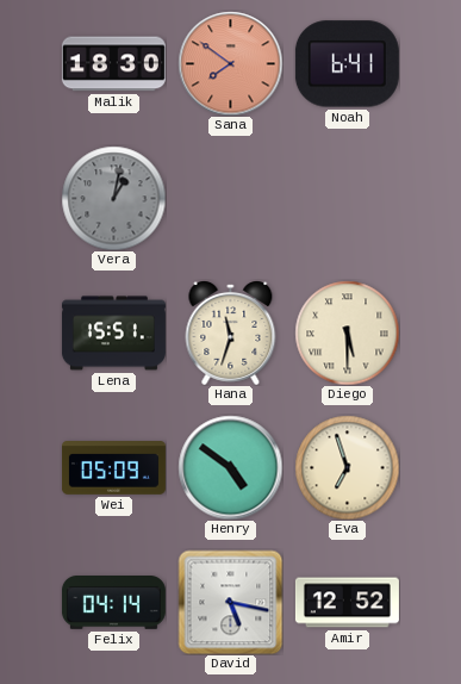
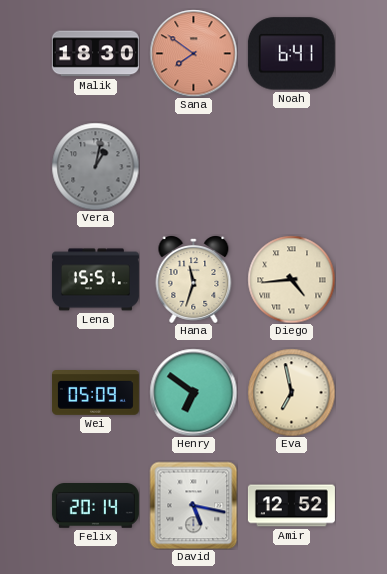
Diego: 5:30 -> 4:44
Henry: 4:51 -> 6:51
Eva: 6:57 -> 6:58
Felix: 04:14 -> 20:14
